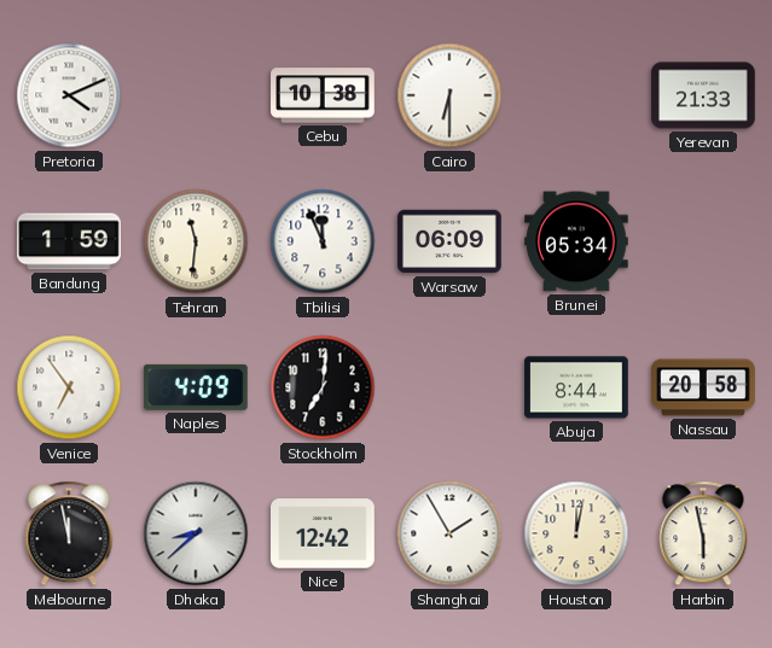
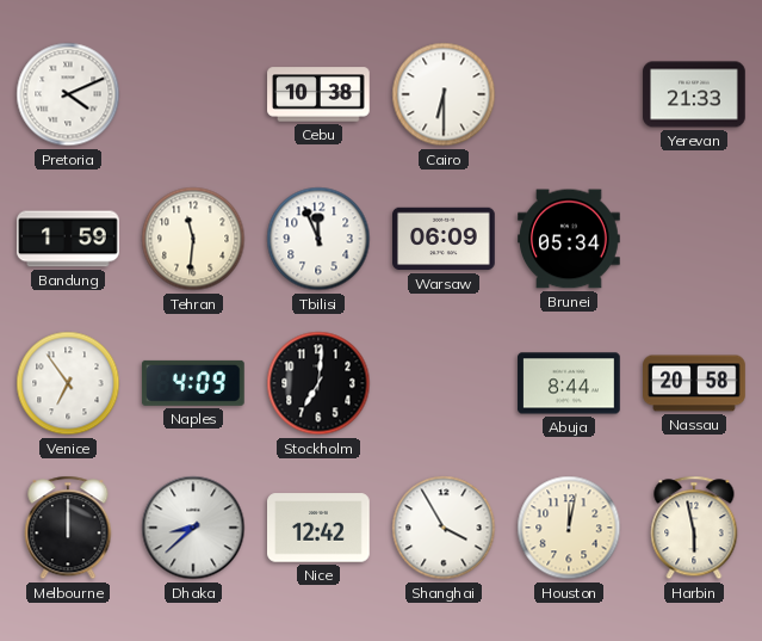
Melbourne: 11:58 -> 12:00
Shanghai: 1:55 -> 3:55
